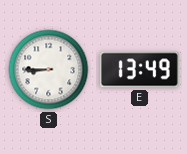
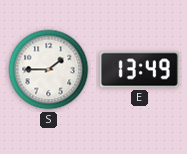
S: 8:45 -> 1:45
